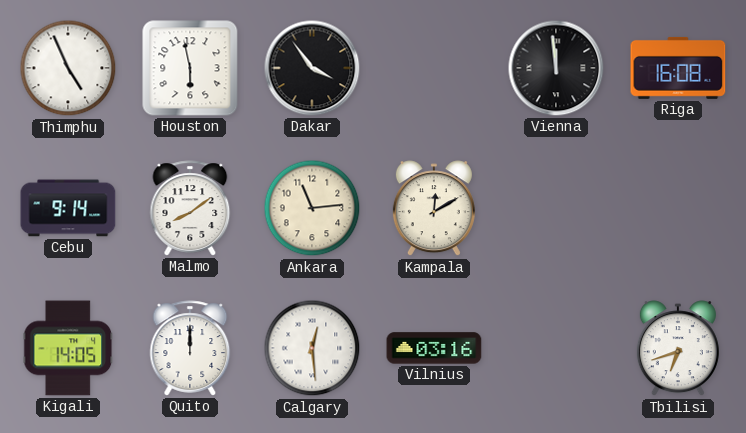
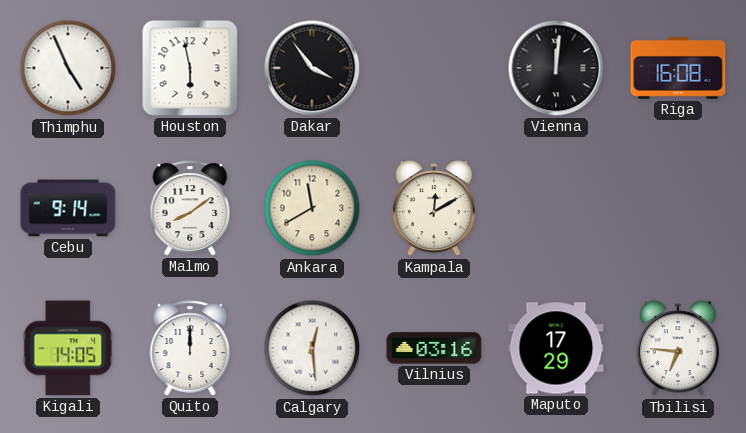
Vienna: 11:59 -> 12:01
Ankara: 11:14 -> 11:40
Maputo: none -> 17:29
Tbilisi: 6:42 -> 6:46
